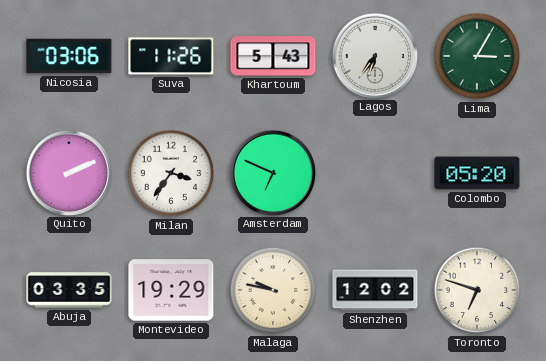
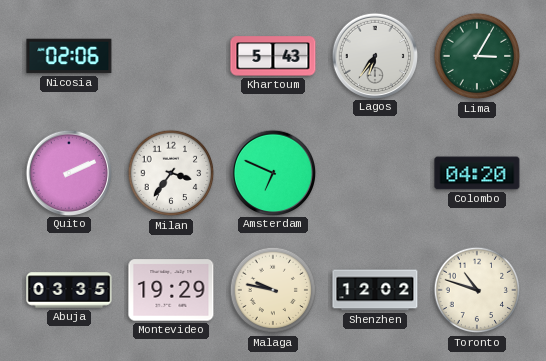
Nicosia: 03:06 -> 02:06
Suva: 11:26 -> none
Colombo: 05:20 -> 04:20
Toronto: 6:48 -> 10:48
